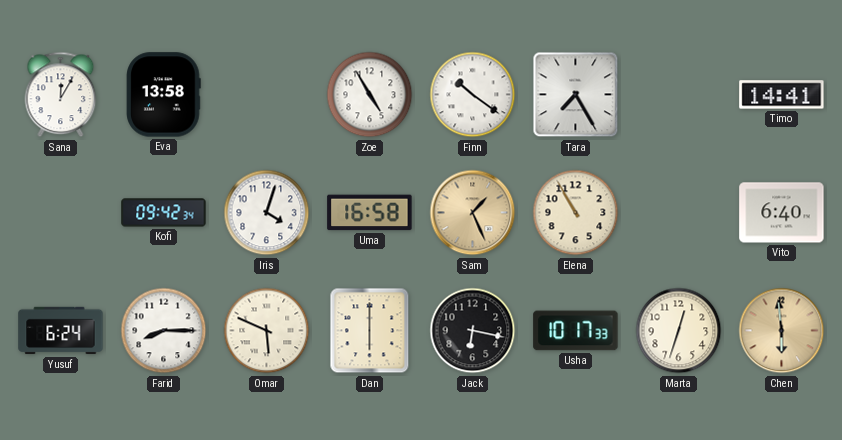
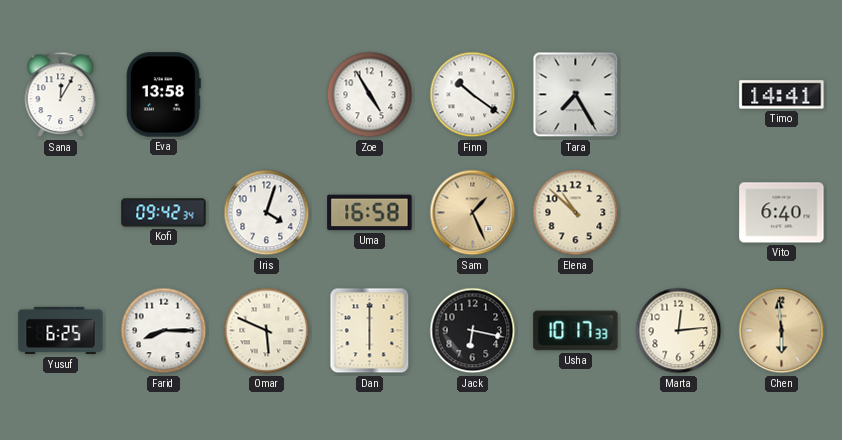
Elena: 10:55 -> 10:52
Yusuf: 6:24 -> 6:25
Marta: 12:33 -> 12:14
